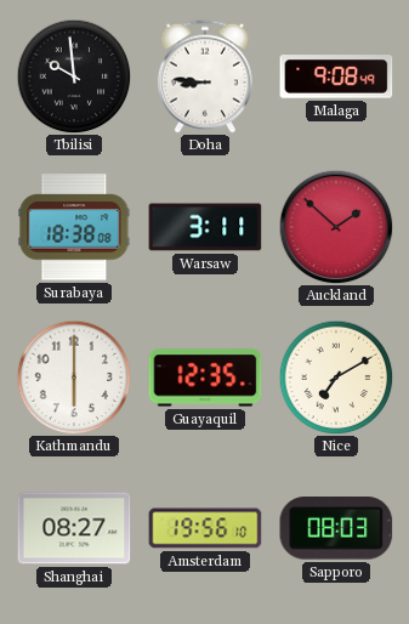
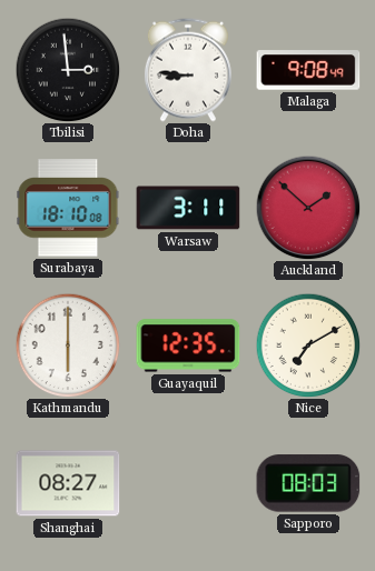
Tbilisi: 9:59 -> 2:59
Surabaya: 18:38 -> 18:10
Amsterdam: 19:56 -> none
